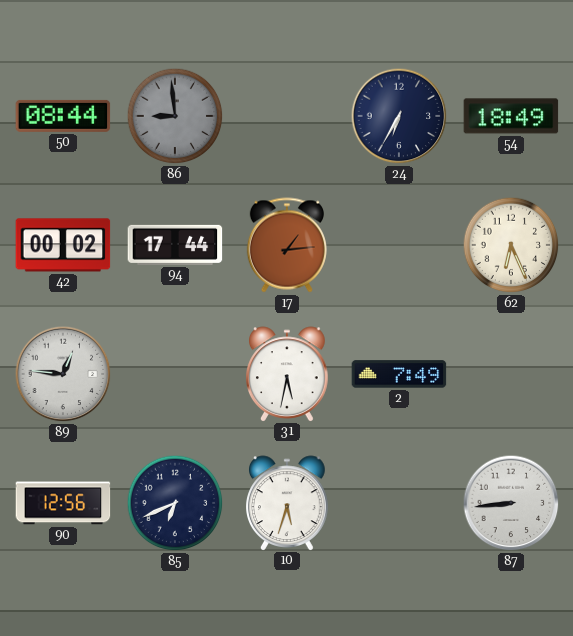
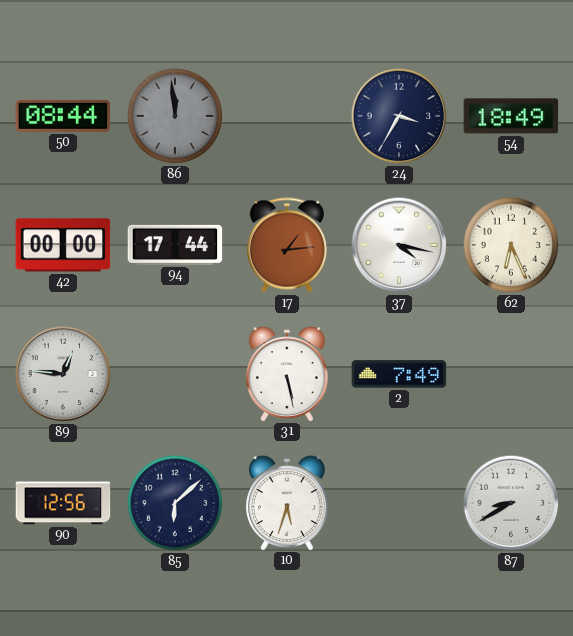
86: 8:59 -> 11:59
24: 6:35 -> 3:35
42: 00:02 -> 00:00
37: none -> 4:17
31: 5:32 -> 5:28
85: 6:41 -> 6:08
87: 8:44 -> 8:40
